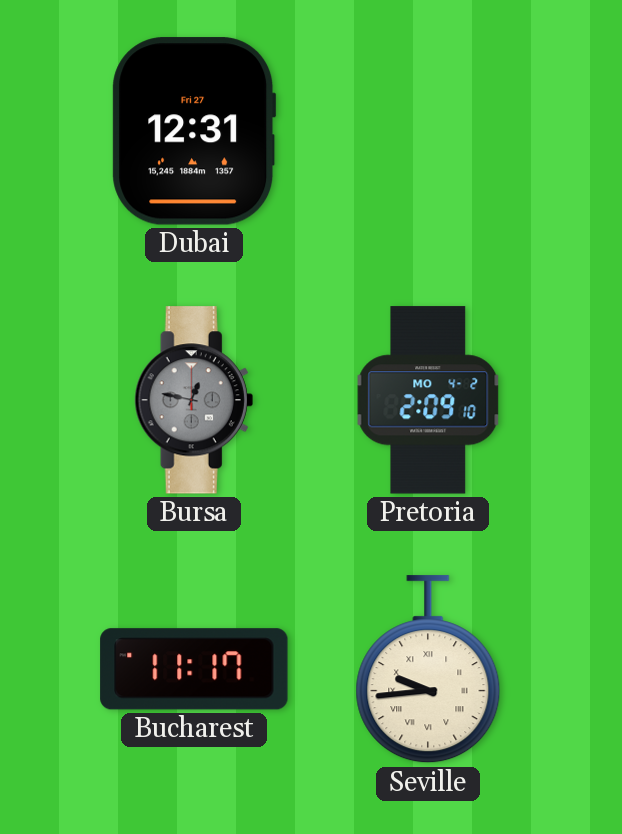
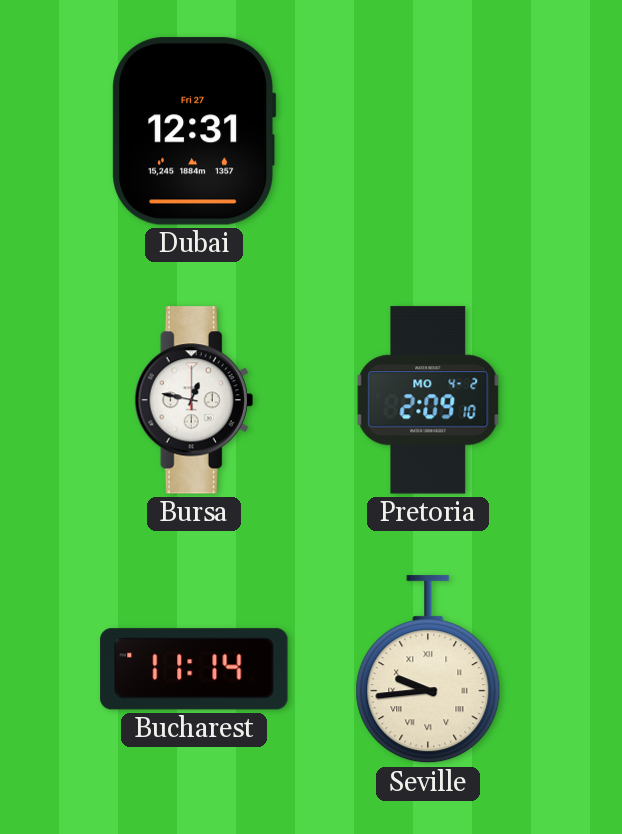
Bursa dial: grey -> white
Bucharest: 11:17 -> 11:14
